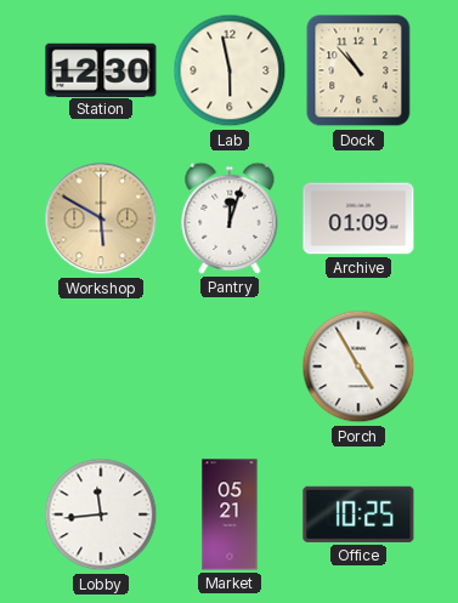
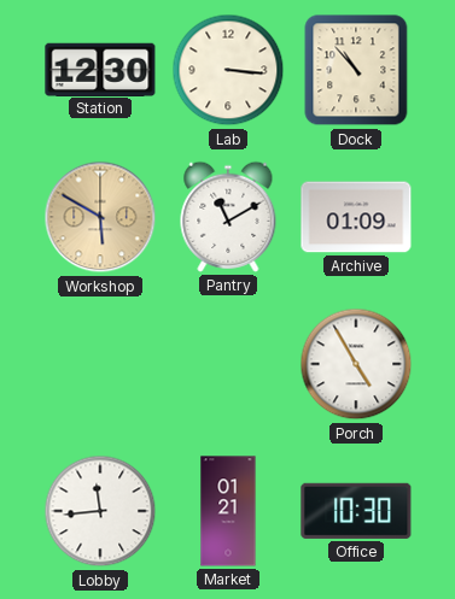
Lab: 5:58 -> 3:16
Pantry: 12:03 -> 11:10
Market: 05:21 -> 01:21
Office: 10:25 -> 10:30
